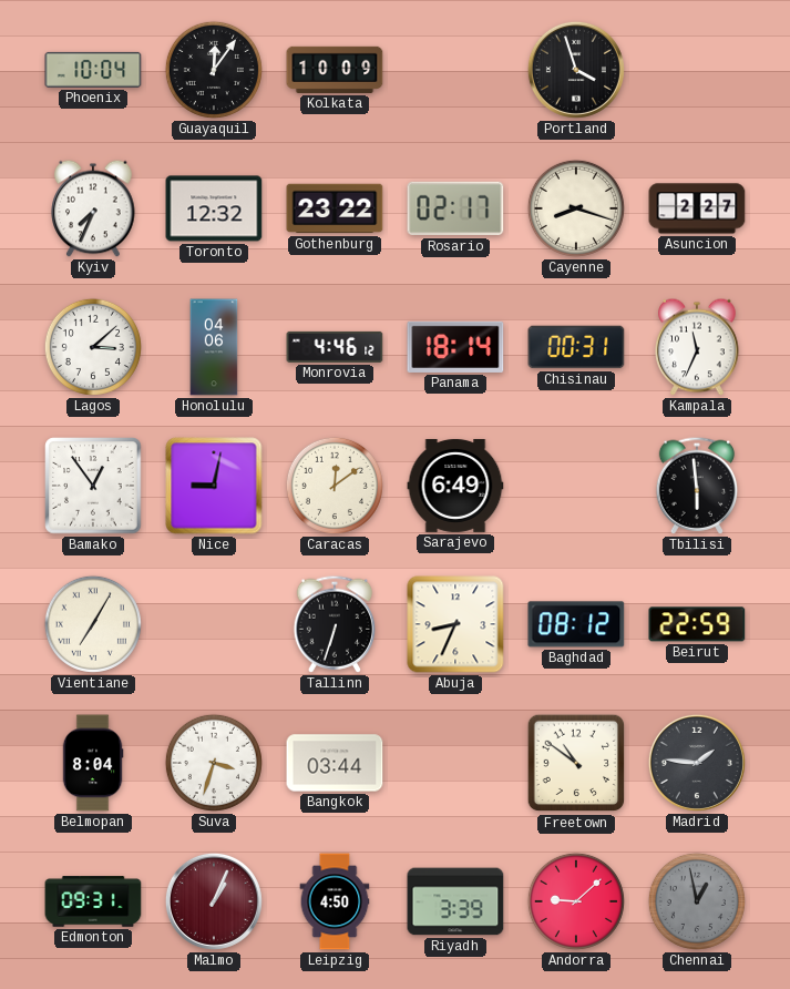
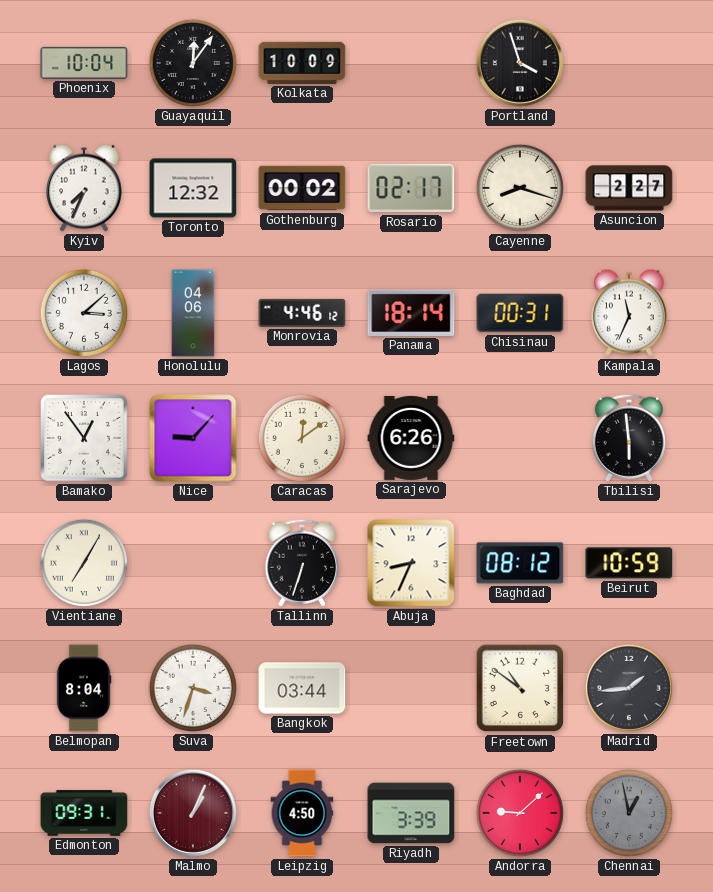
Gothenburg: 23:22 -> 00:02
Nice: 9:02 -> 9:07
Sarajevo: 6:49 -> 6:26
Beirut: 22:59 -> 10:59
Madrid: 1:46 -> 1:44
